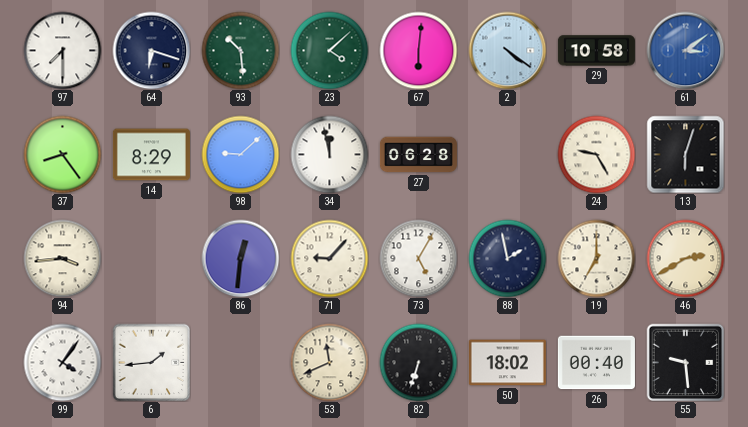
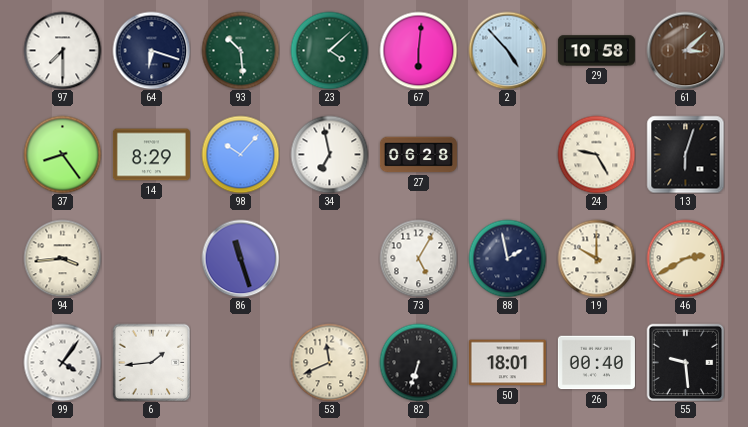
2: 4:21 -> 4:53
61: 3:09 -> 3:08
61 dial: blue -> brown
98: 9:08 -> 10:07
34: 11:58 -> 6:58
86: 12:31 -> 11:27
71: 9:07 -> none
19: 7:00 -> 10:00
50: 18:02 -> 18:01
